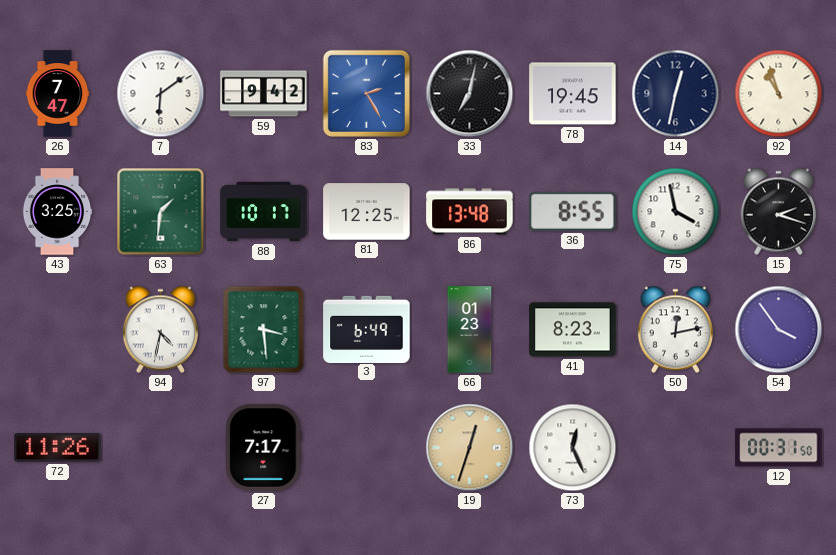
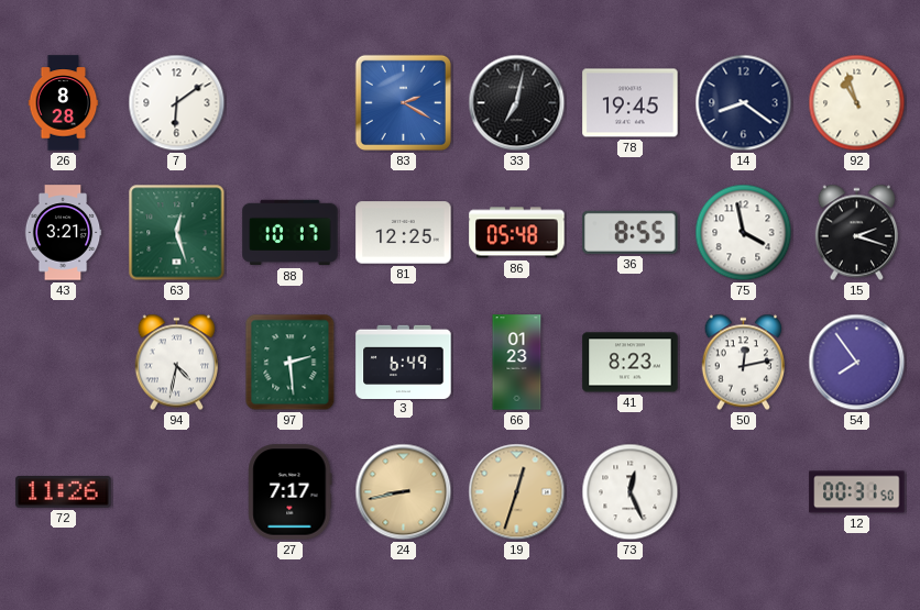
26: 7:47 -> 8:28
59: 9:42 -> none
83: 2:25 -> 2:20
14: 12:32 -> 8:21
43: 3:25 -> 3:21
63: 1:31 -> 12:27
86: 13:48 -> 05:48
97: 3:29 -> 2:29
54: 3:54 -> 7:54
24: none -> 8:43
